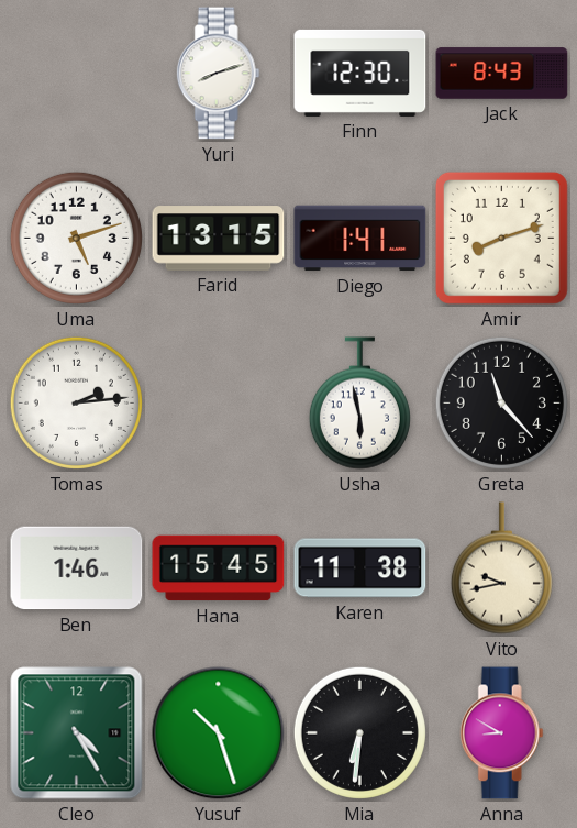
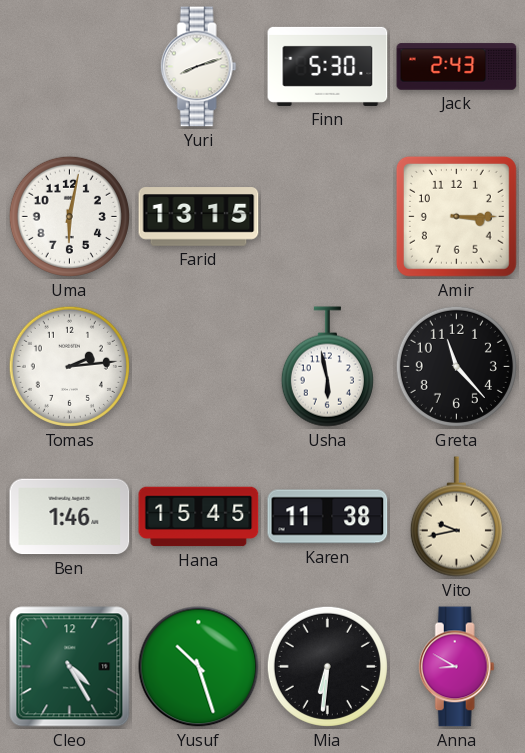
Finn: 12:30 -> 5:30
Jack: 8:43 -> 2:43
Uma: 5:12 -> 6:02
Diego: 1:41 -> none
Amir: 8:12 -> 3:15
